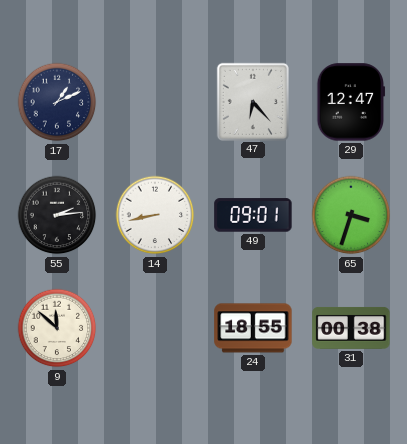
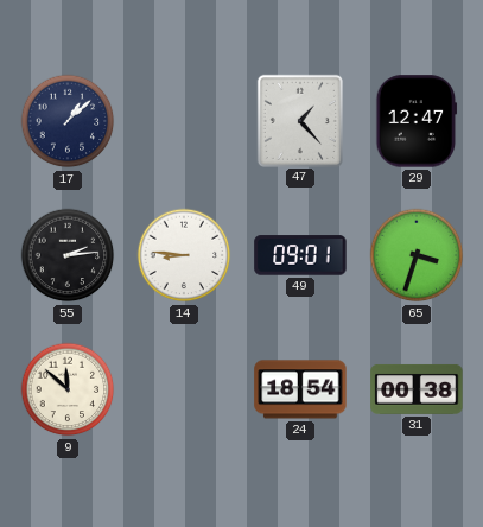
17: 1:11 -> 1:08
47: 6:23 -> 1:23
14: 8:43 -> 8:46
24: 18:55 -> 18:54
